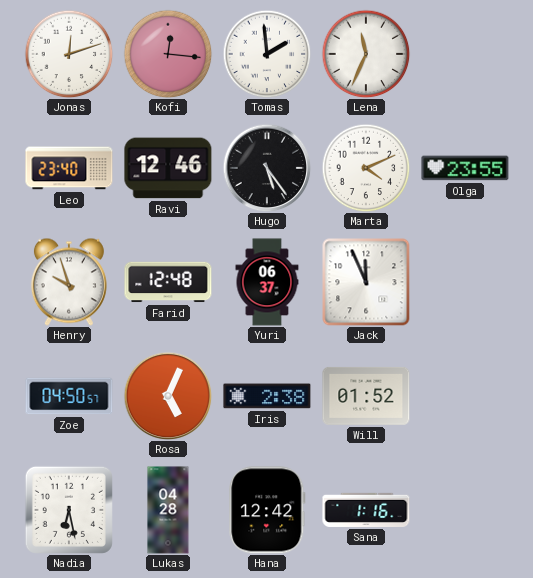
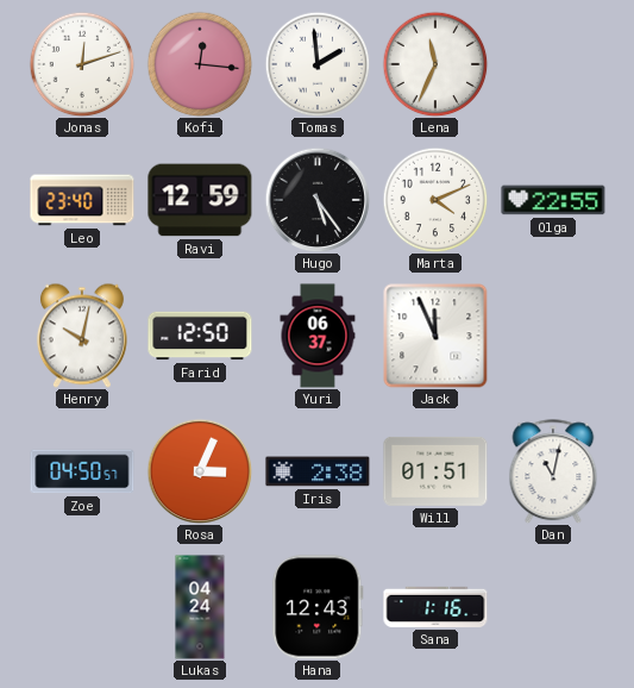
Ravi: 12:46 -> 12:59
Olga: 23:55 -> 22:55
Henry: 9:57 -> 10:02
Farid: 12:48 -> 12:50
Rosa: 5:04 -> 3:04
Will: 01:52 -> 01:51
Dan: none -> 11:02
Nadia: 6:28 -> none
Lukas: 04:28 -> 04:24
Hana: 12:42 -> 12:43
